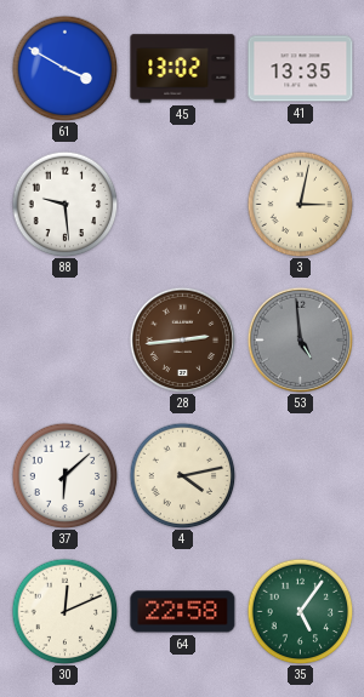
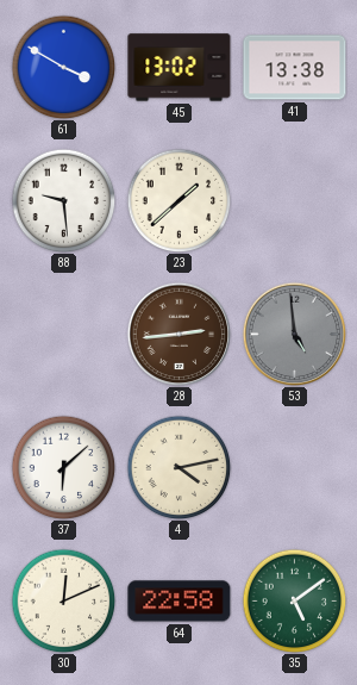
41: 13:35 -> 13:38
23: none -> 1:38
3: 3:02 -> none
35: 5:06 -> 5:09
